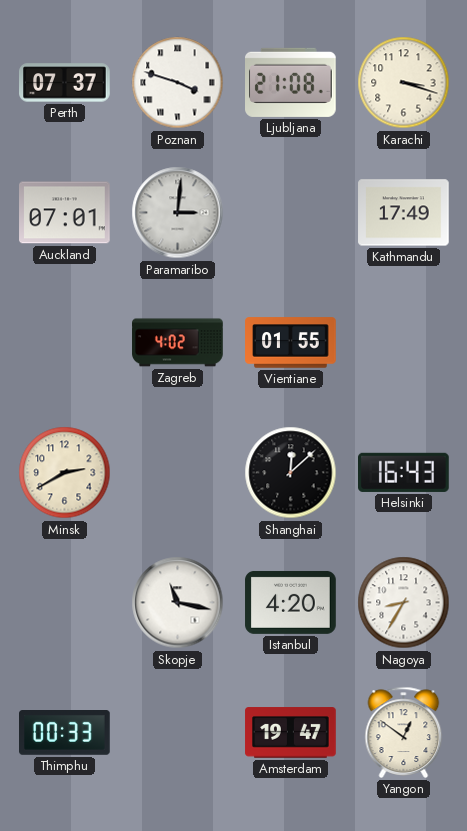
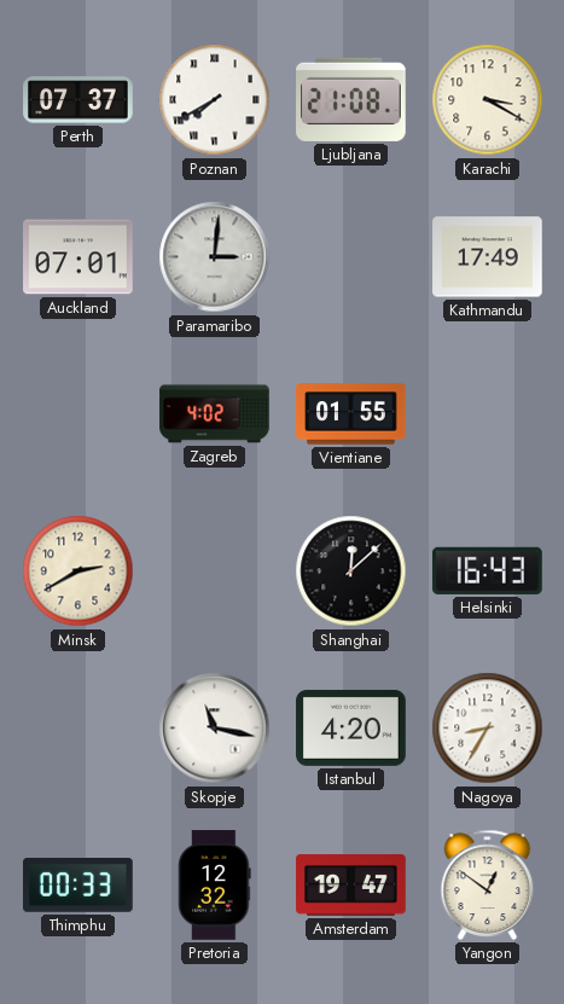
Poznan: 3:48 -> 7:40
Karachi: 3:18 -> 3:20
Pretoria: none -> 12:32
